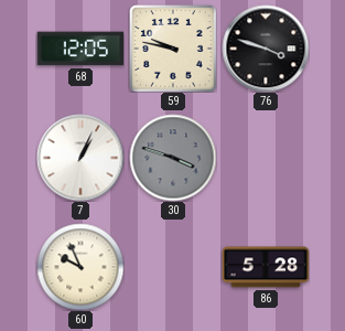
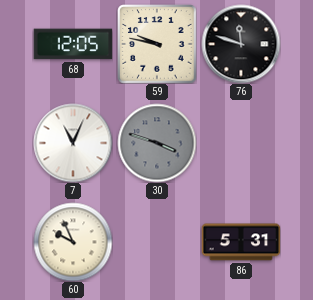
76: 3:48 -> 11:48
7: 1:04 -> 11:04
86: 5:28 -> 5:31
